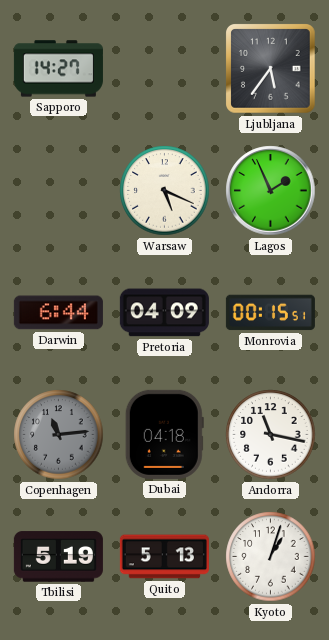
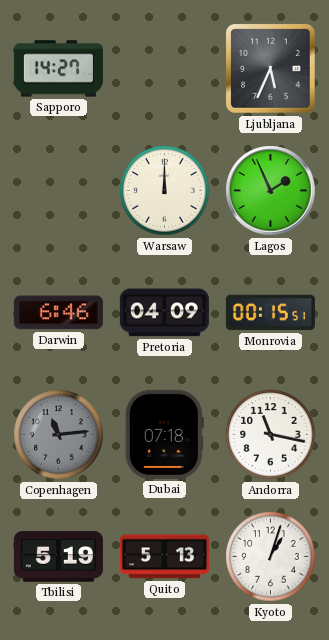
Ljubljana: 5:36 -> 5:34
Warsaw: 5:19 -> 12:00
Darwin: 6:44 -> 6:46
Dubai: 04:18 -> 07:18
